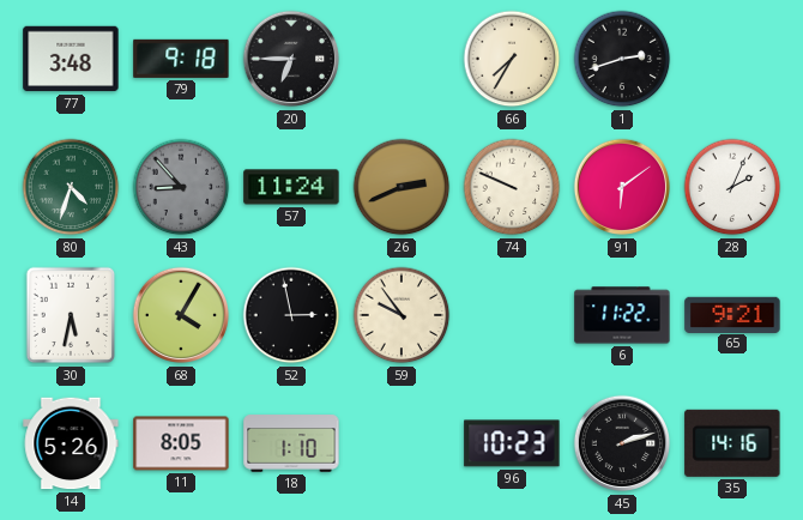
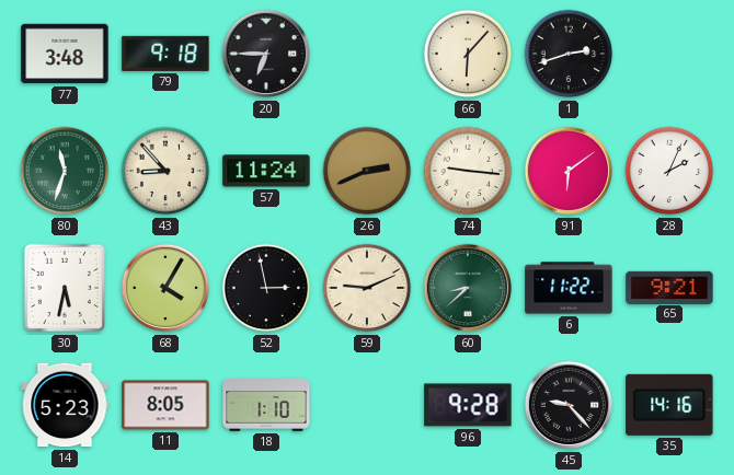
66: 7:35 -> 6:07
80: 4:33 -> 11:33
43 dial: grey -> cream
74: 9:49 -> 9:16
59: 9:54 -> 9:11
60: none -> 8:38
14: 5:26 -> 5:23
96: 10:23 -> 9:28
45: 2:12 -> 9:23
